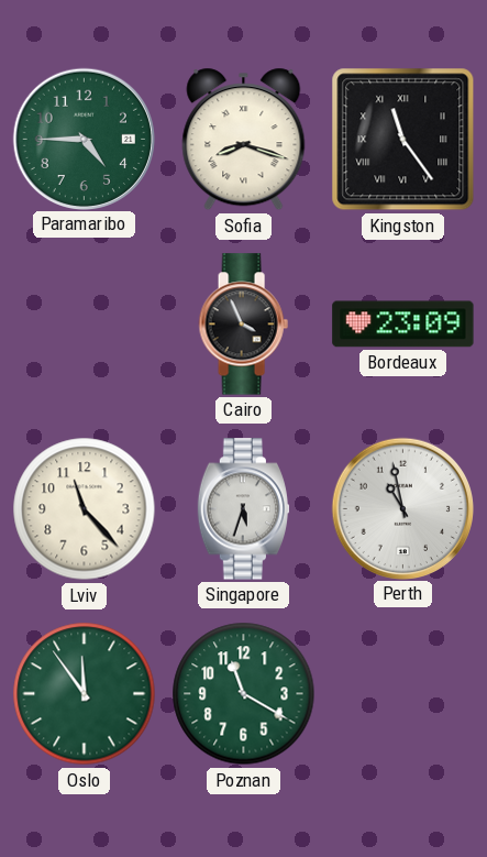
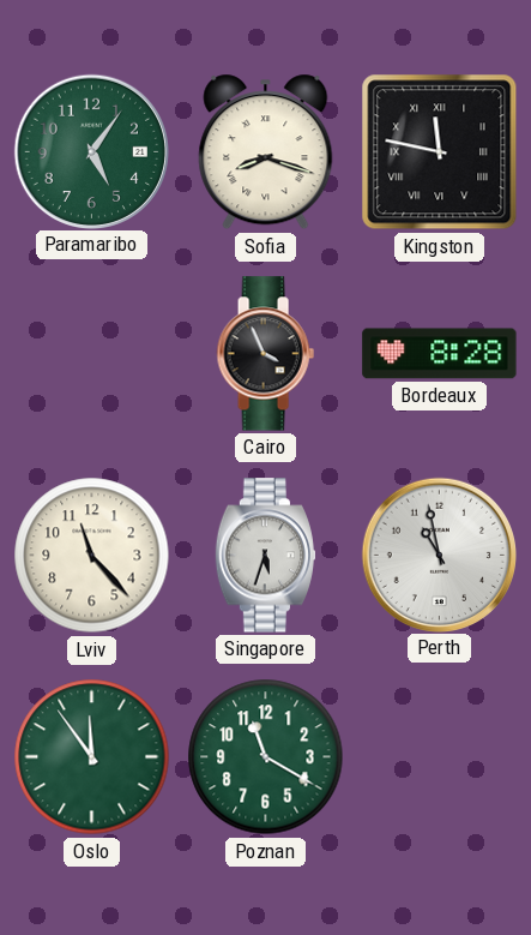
Paramaribo: 4:45 -> 5:06
Kingston: 11:24 -> 11:47
Bordeaux: 23:09 -> 8:28
